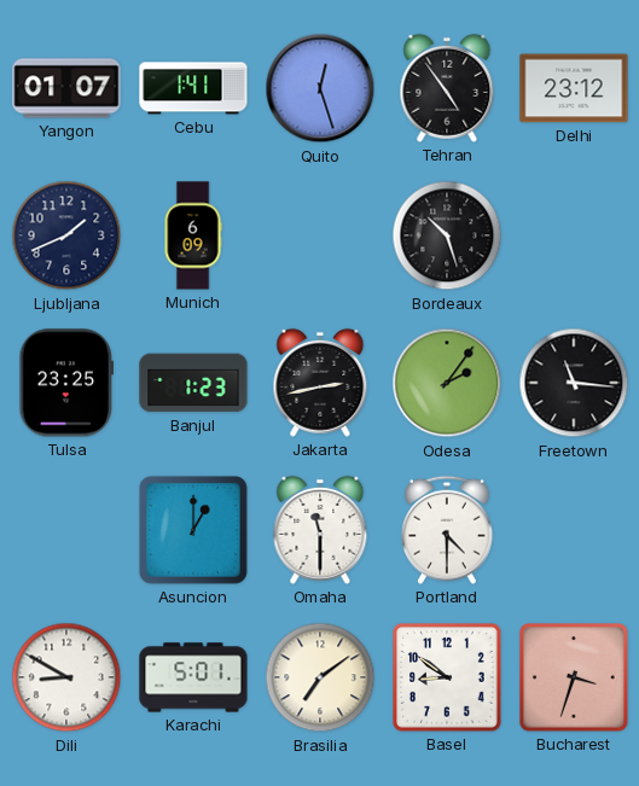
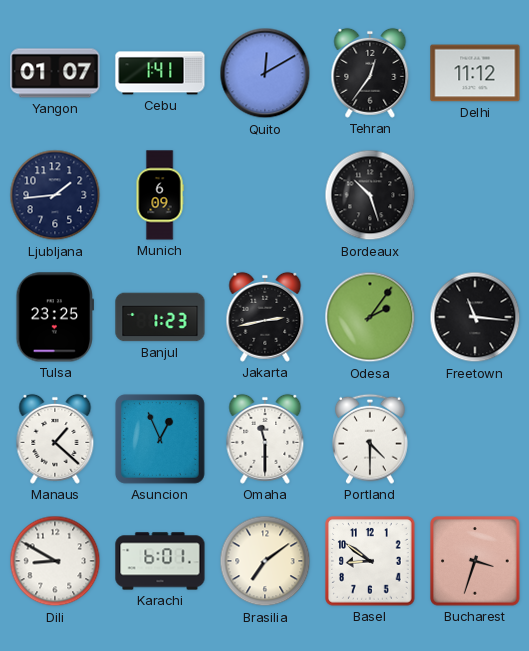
Quito: 12:27 -> 12:10
Tehran: 4:54 -> 12:36
Delhi: 23:12 -> 11:12
Ljubljana: 1:41 -> 1:44
Manaus: none -> 1:22
Asuncion: 1:00 -> 12:56
Karachi: 5:01 -> 6:01
